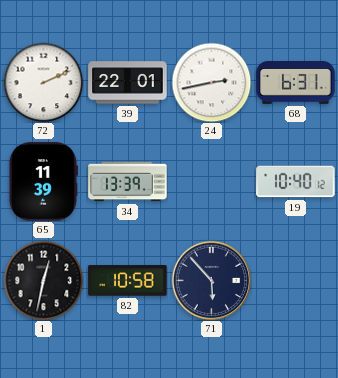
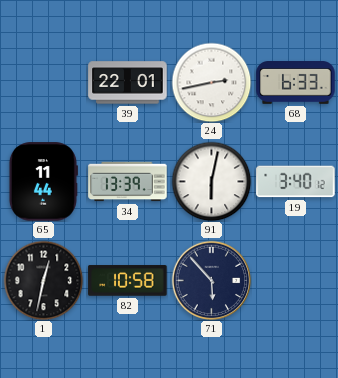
72: 2:11 -> none
68: 6:31 -> 6:33
65: 11:39 -> 11:44
91: none -> 6:02
19: 10:40 -> 3:40
